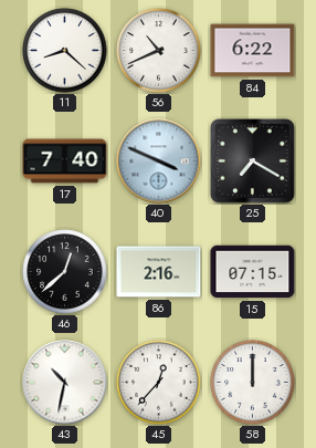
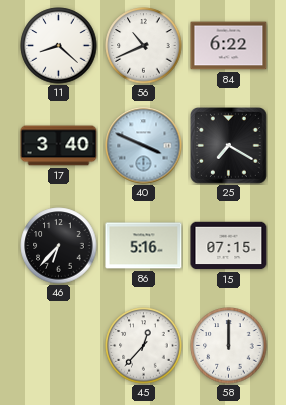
17: 7:40 -> 3:40
46: 12:38 -> 6:37
86: 2:16 -> 5:16
43: 10:32 -> none
